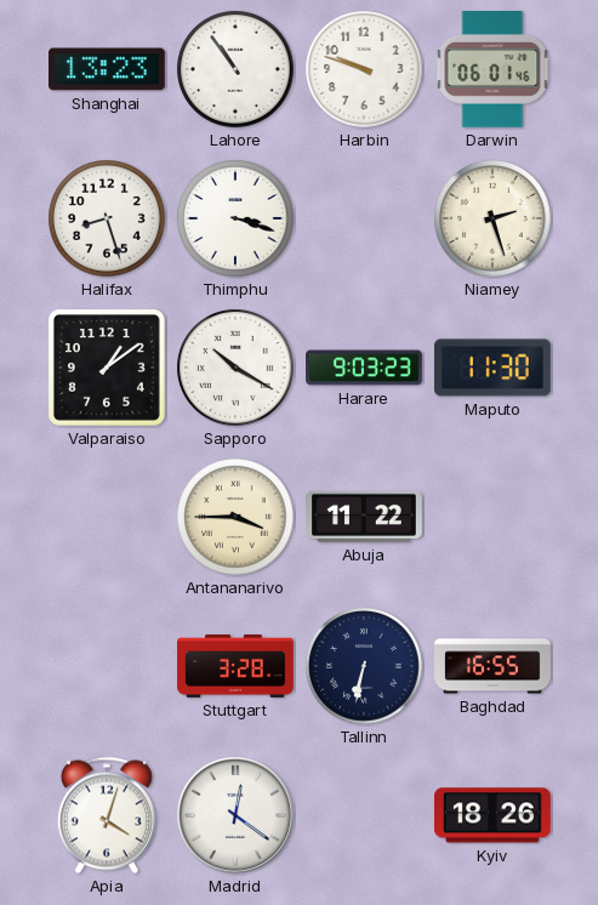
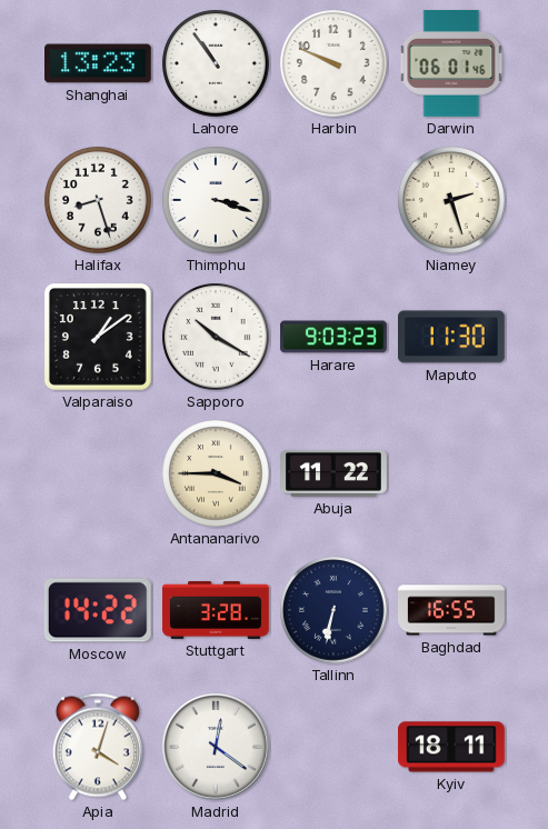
Harbin: 9:48 -> 9:49
Moscow: none -> 14:22
Kyiv: 18:26 -> 18:11
